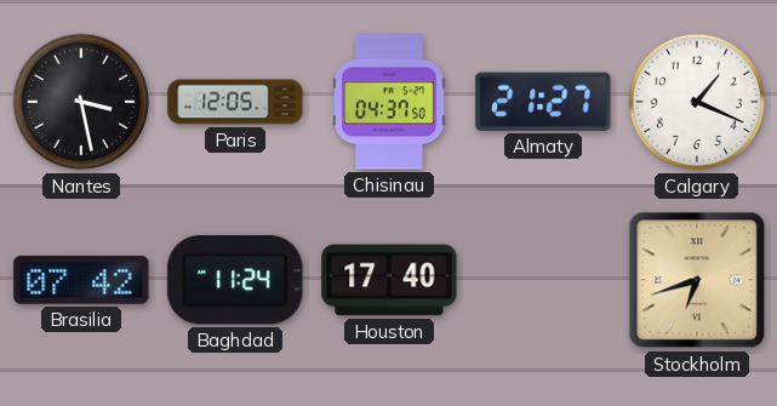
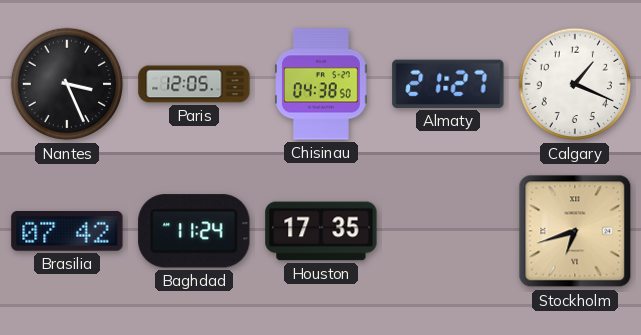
Nantes: 3:28 -> 3:26
Chisinau: 04:37 -> 04:38
Houston: 17:40 -> 17:35
